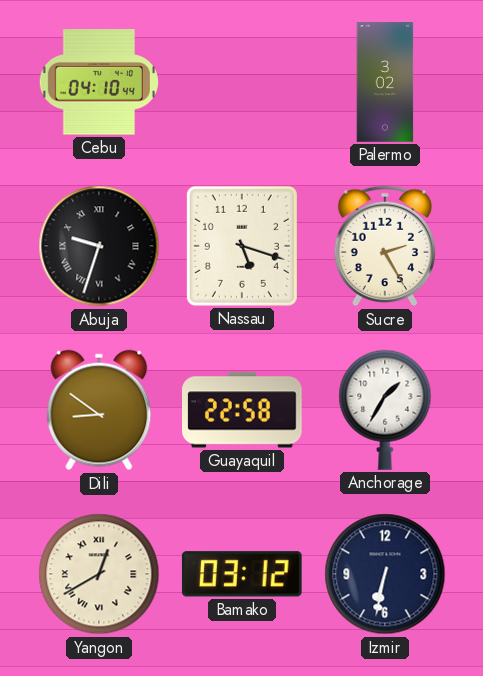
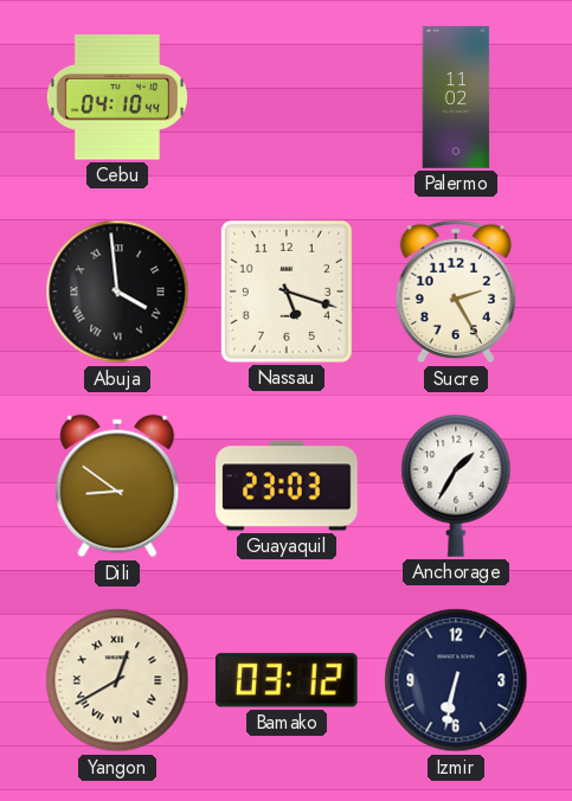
Palermo: 3:02 -> 11:02
Abuja: 9:33 -> 3:59
Guayaquil: 22:58 -> 23:03
